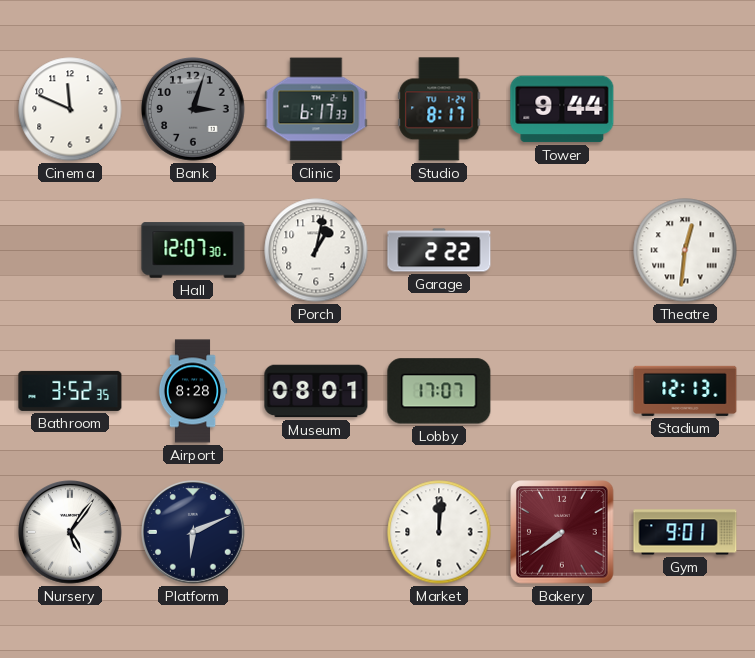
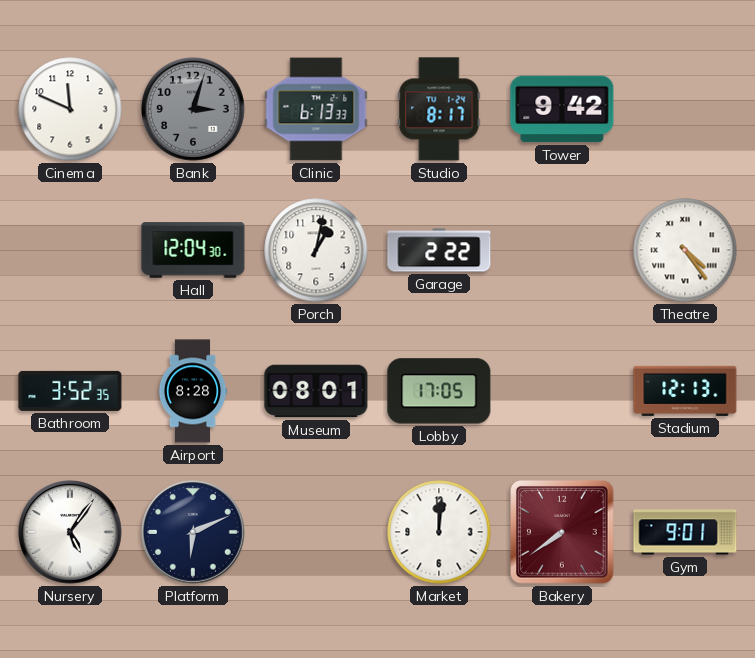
Clinic: 6:17 -> 6:13
Tower: 9:44 -> 9:42
Hall: 12:07 -> 12:04
Theatre: 12:31 -> 4:24
Lobby: 17:07 -> 17:05
